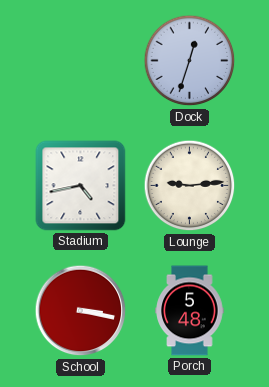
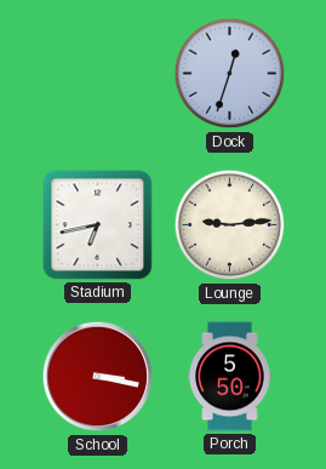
Stadium: 4:43 -> 6:43
Porch: 5:48 -> 5:50
